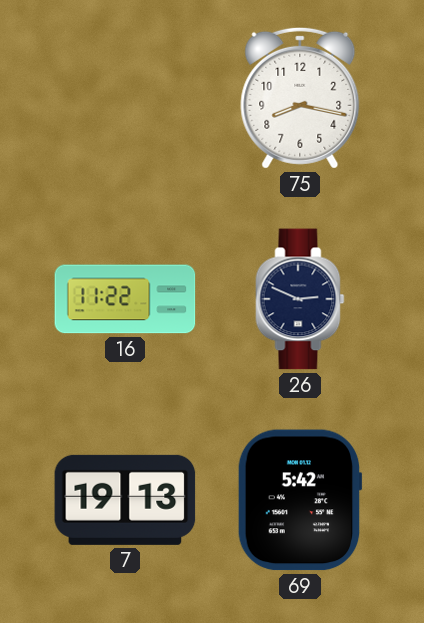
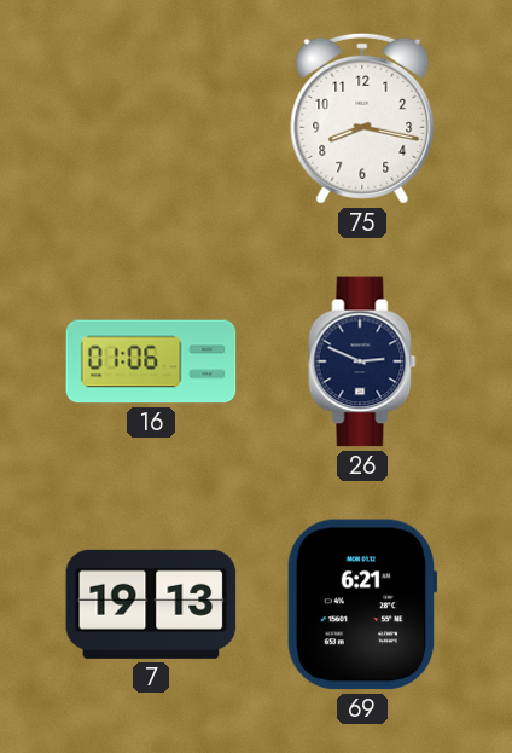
16: 11:22 -> 01:06
69: 5:42 -> 6:21
